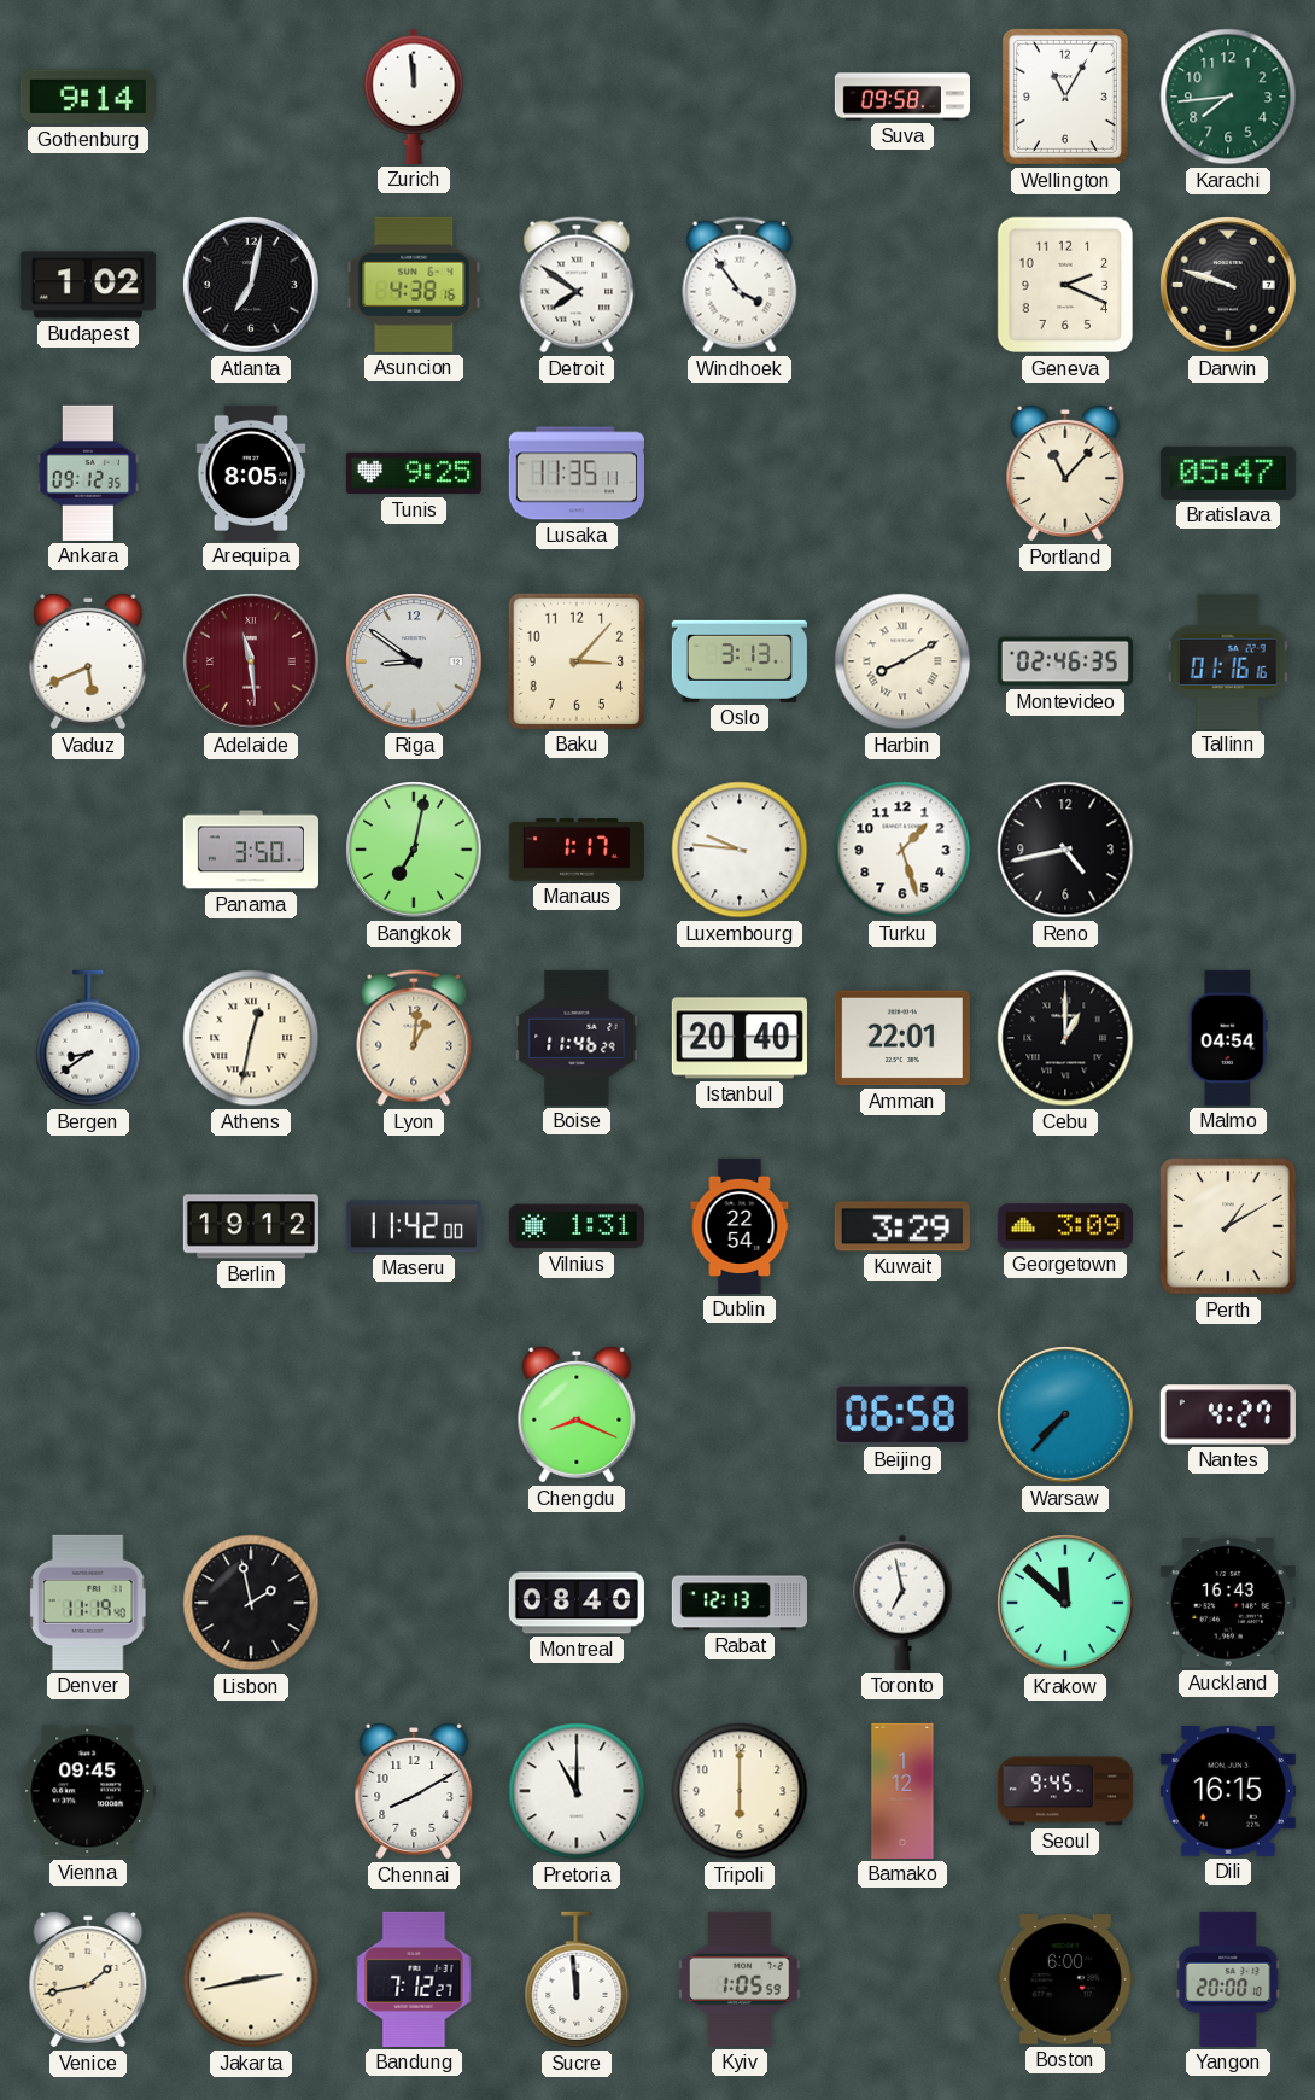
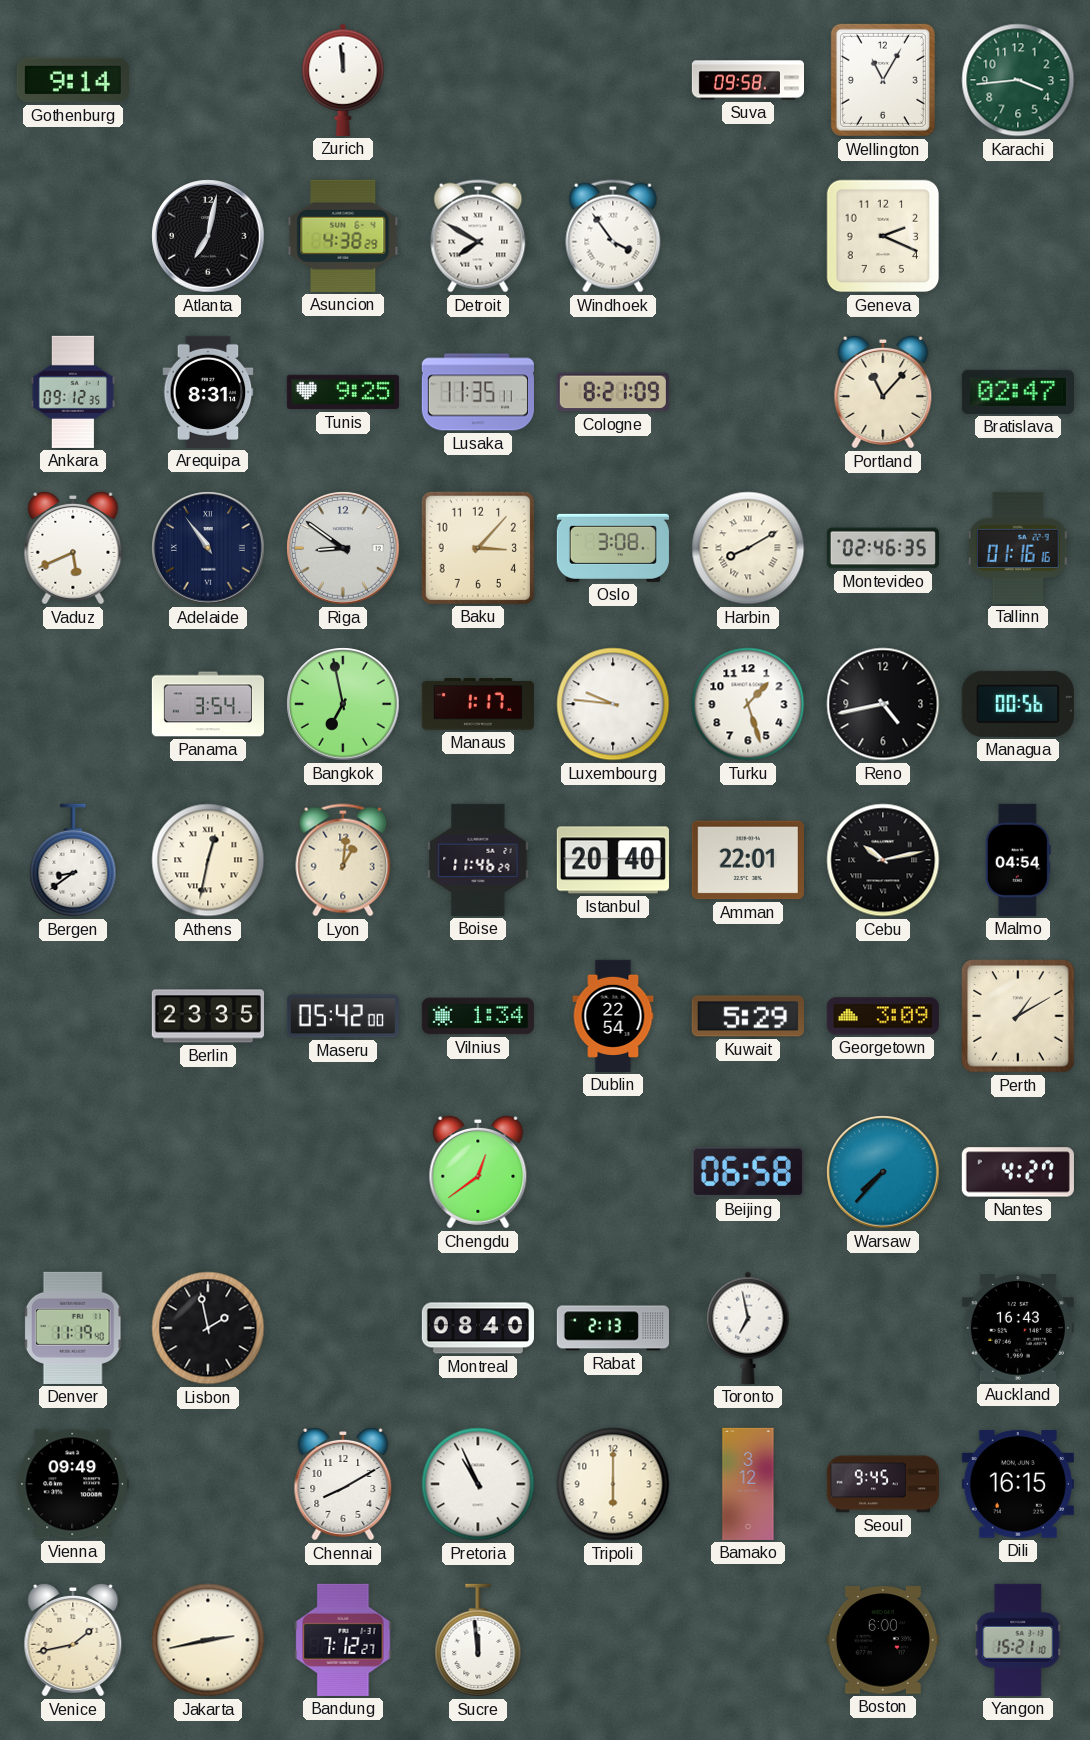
Karachi: 7:44 -> 3:44
Budapest: 1:02 -> none
Asuncion: 4:38:16 -> 4:38:29
Detroit: 7:51 -> 7:50
Darwin: 9:48 -> none
Arequipa: 8:05 -> 8:31
Cologne: none -> 8:21
Bratislava: 05:47 -> 02:47
Adelaide: 11:29 -> 10:54
Adelaide dial: burgundy -> navy
Oslo: 3:13 -> 3:08
Panama: 3:50 -> 3:54
Bangkok: 7:02 -> 6:58
Managua: none -> 00:56
Cebu: 1:00 -> 10:13
Berlin: 19:12 -> 23:35
Maseru: 11:42 -> 05:42
Vilnius: 1:31 -> 1:34
Kuwait: 3:29 -> 5:29
Chengdu: 8:19 -> 12:39
Rabat: 12:13 -> 2:13
Krakow: 11:52 -> none
Vienna: 09:45 -> 09:49
Pretoria: 11:00 -> 10:56
Bamako: 1:12 -> 3:12
Kyiv: 1:05 -> none
Yangon: 20:00 -> 15:21
